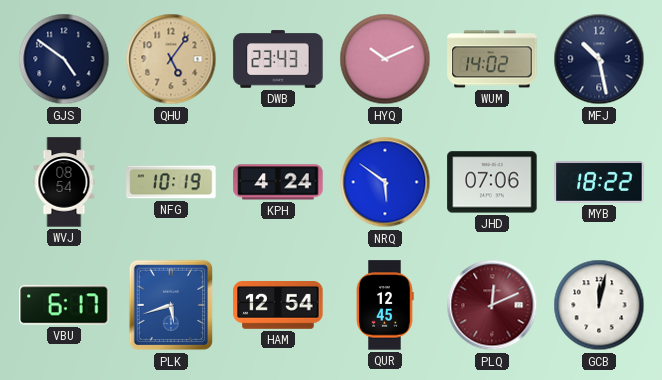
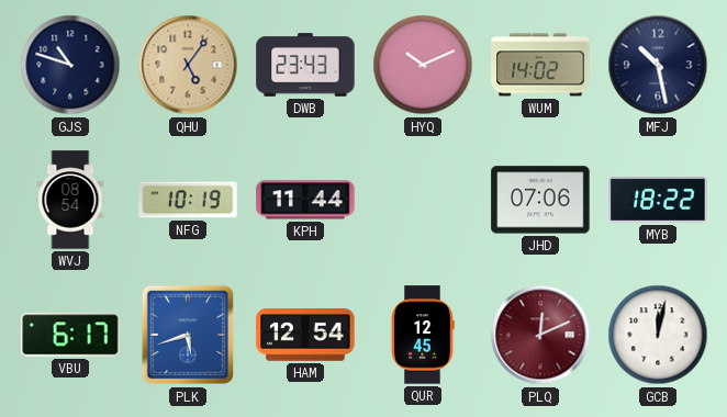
GJS: 4:51 -> 10:48
KPH: 4:24 -> 11:44
NRQ: 5:51 -> none
